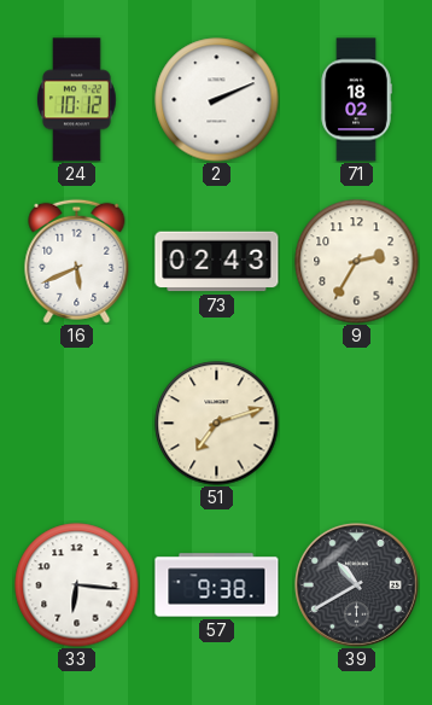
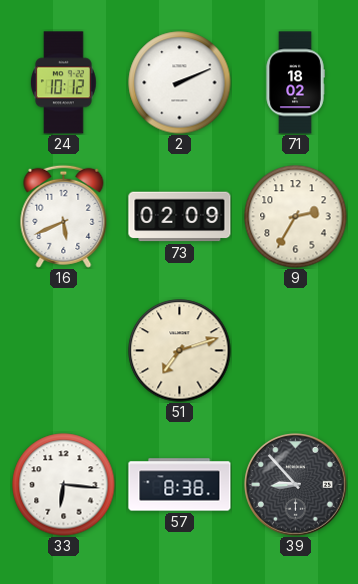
73: 02:43 -> 02:09
57: 9:38 -> 8:38
39: 10:40 -> 8:53
